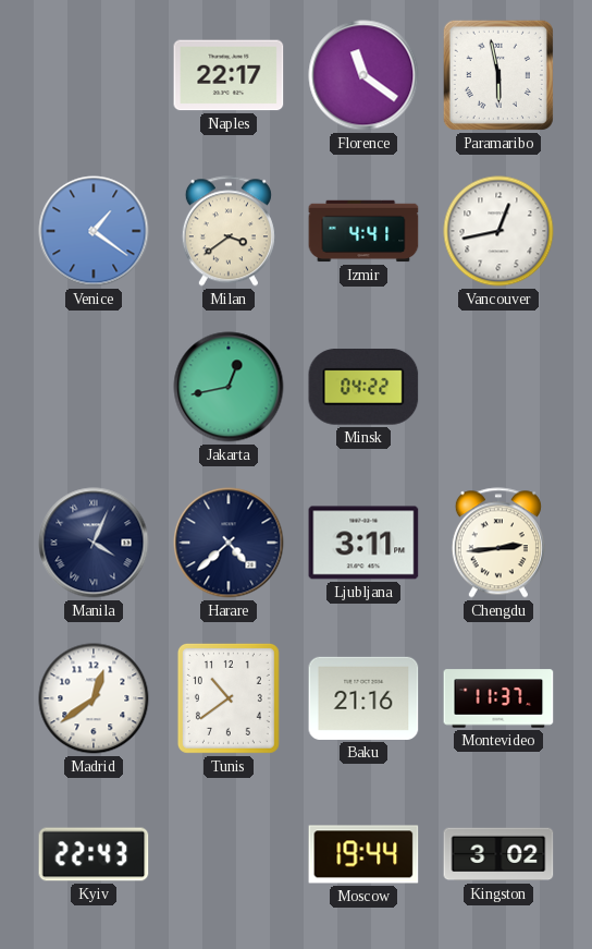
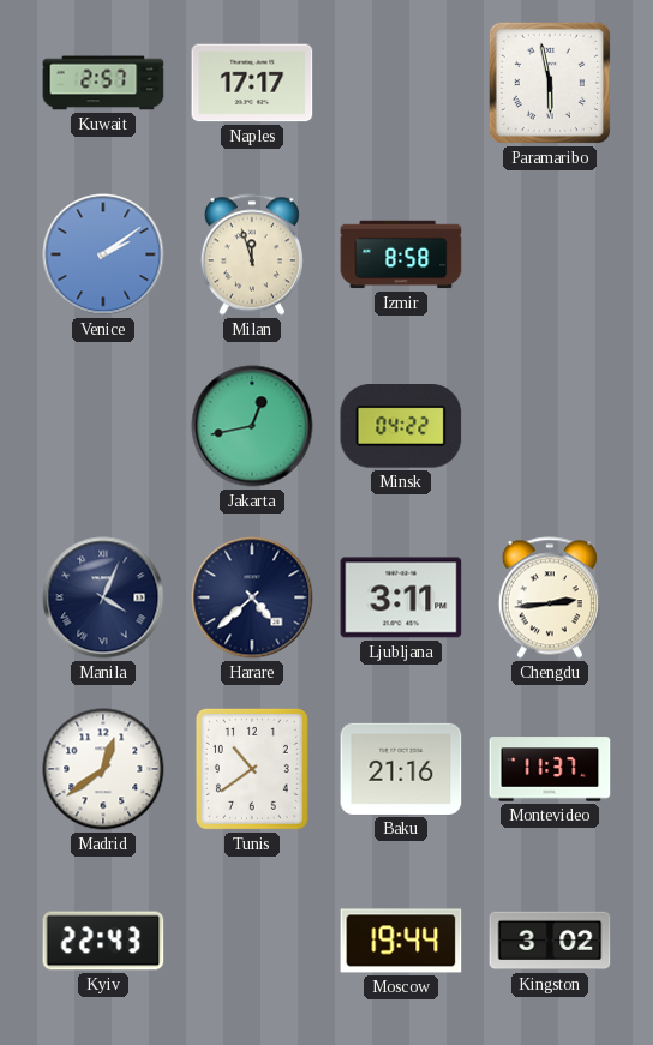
Kuwait: none -> 2:57
Naples: 22:17 -> 17:17
Florence: 11:21 -> none
Venice: 1:21 -> 2:09
Milan: 3:39 -> 11:57
Izmir: 4:41 -> 8:58
Vancouver: 12:43 -> none
